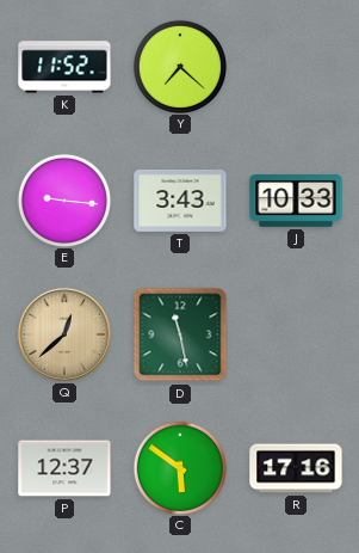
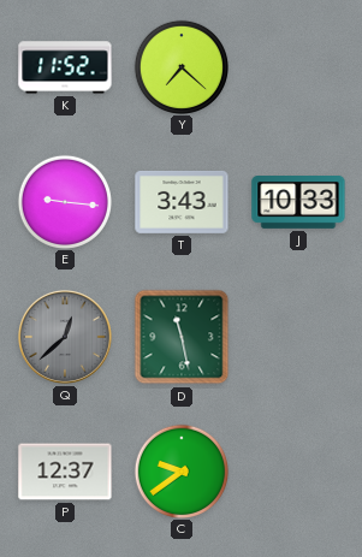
Q dial: champagne -> grey
C: 5:51 -> 9:39
R: 17:16 -> none
